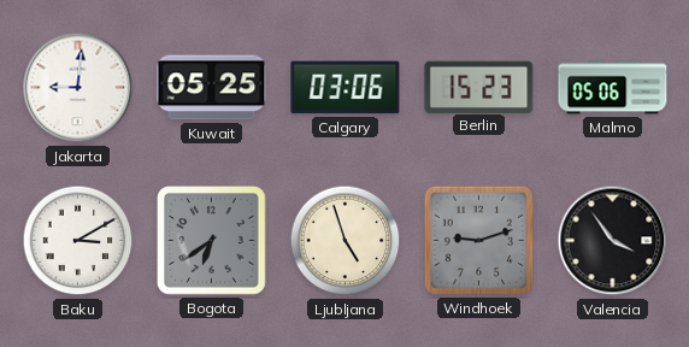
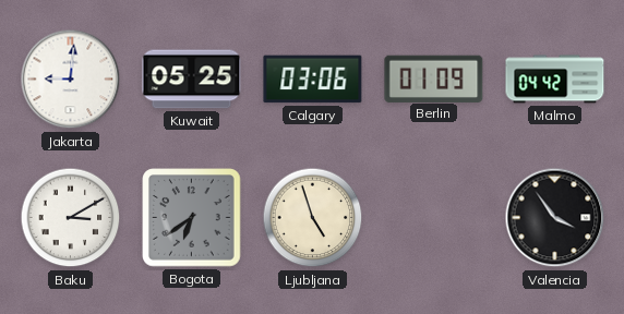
Berlin: 15:23 -> 01:09
Malmo: 05:06 -> 04:42
Windhoek: 9:12 -> none
